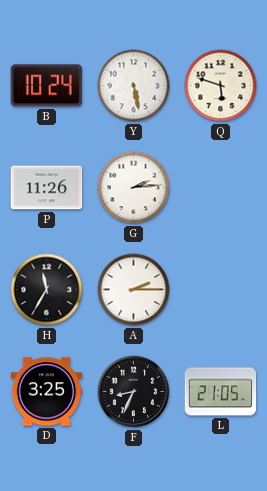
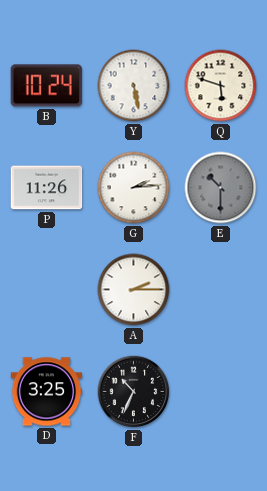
E: none -> 10:30
H: 11:35 -> none
F: 8:34 -> 10:34
L: 21:05 -> none
